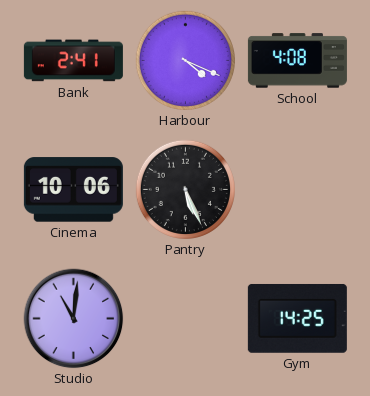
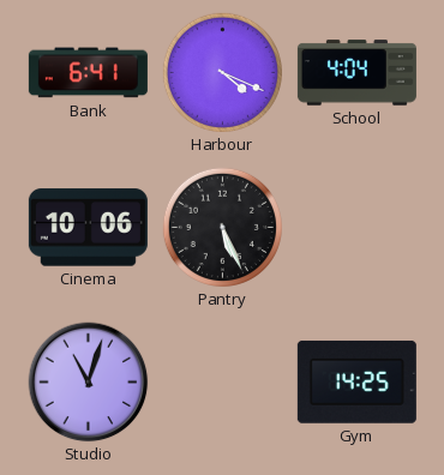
Bank: 2:41 -> 6:41
School: 4:08 -> 4:04
Studio: 11:01 -> 11:03
